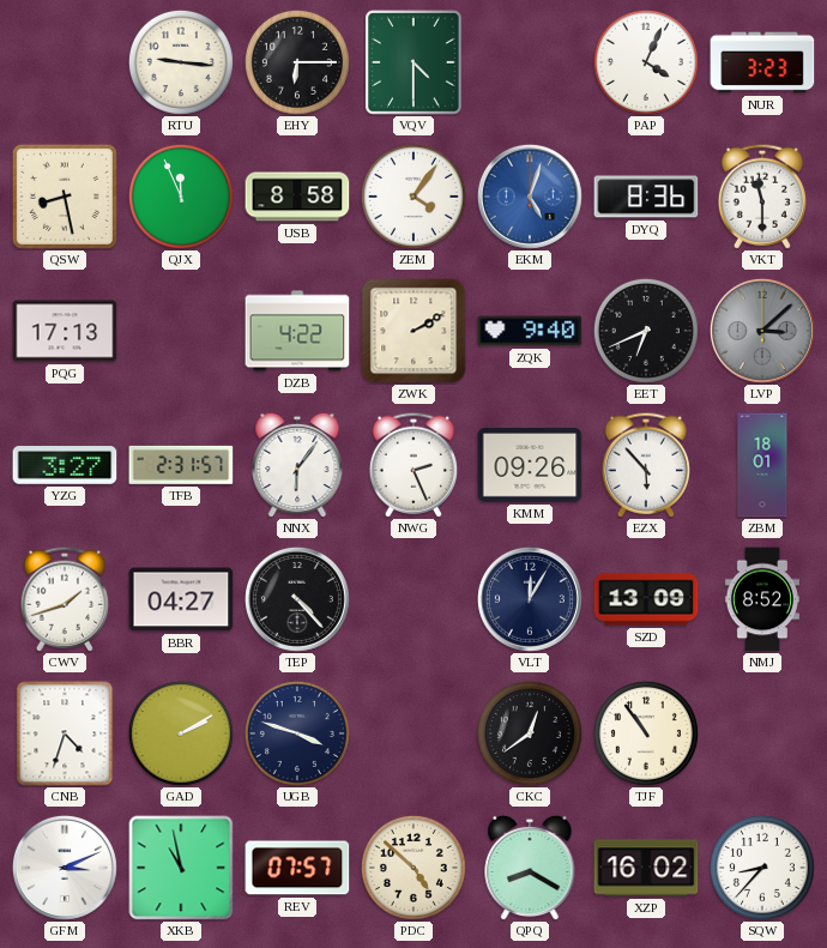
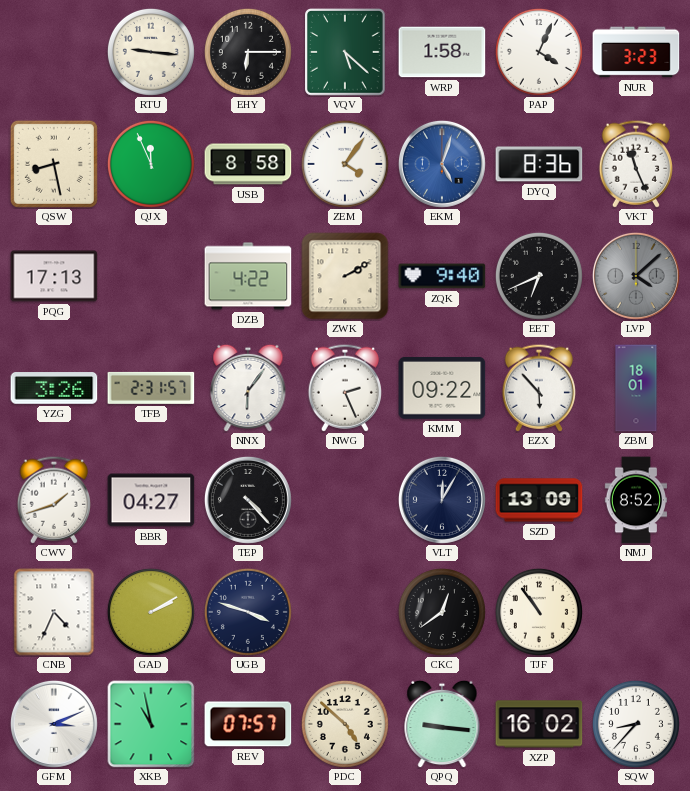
VQV: 4:30 -> 5:22
WRP: none -> 1:58
VKT: 11:30 -> 11:26
LVP: 3:08 -> 4:08
YZG: 3:27 -> 3:26
KMM: 09:26 -> 09:22
CNB: 4:33 -> 4:34
QPQ: 8:20 -> 9:16
